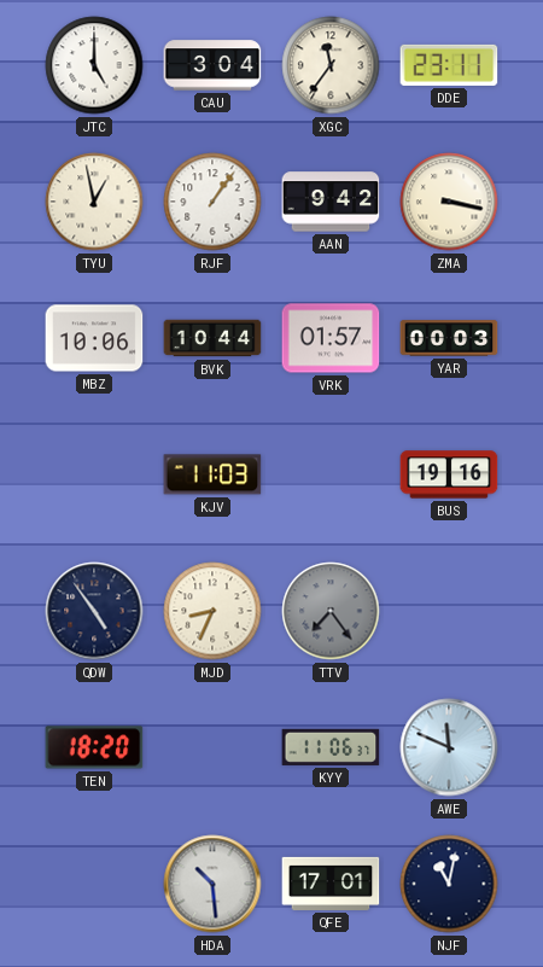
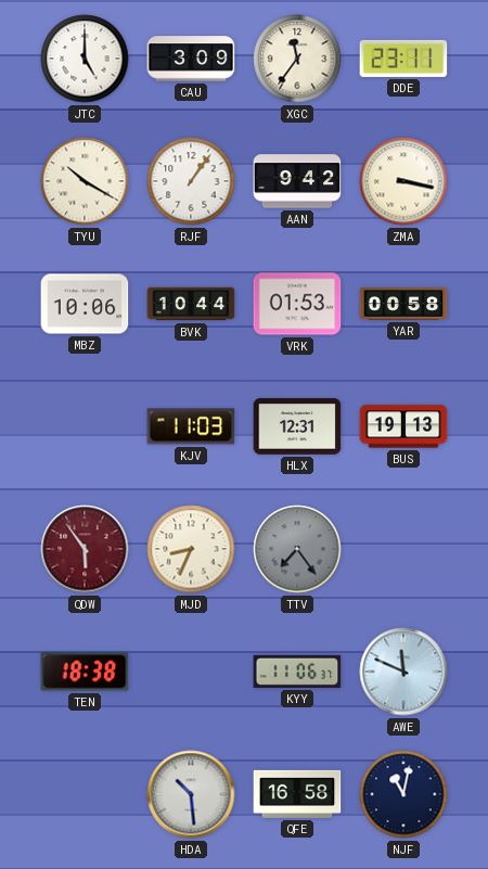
CAU: 3:04 -> 3:09
TYU: 12:58 -> 10:20
VRK: 01:57 -> 01:53
YAR: 00:03 -> 00:58
HLX: none -> 12:31
BUS: 19:16 -> 19:13
QDW: 4:54 -> 5:54
QDW dial: navy -> burgundy
TEN: 18:20 -> 18:38
QFE: 17:01 -> 16:58
